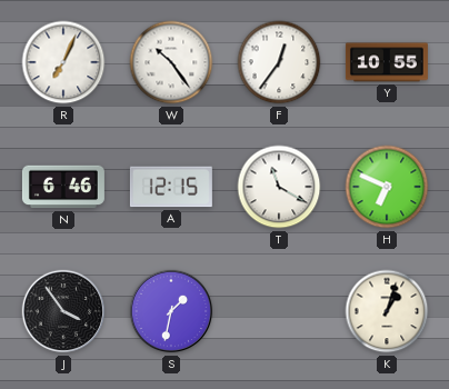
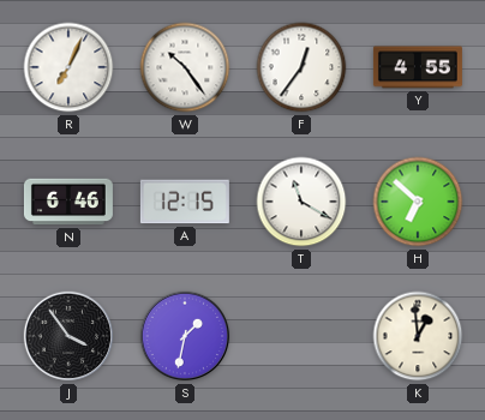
Y: 10:55 -> 4:55
H: 6:49 -> 6:52
K: 1:03 -> 12:59
